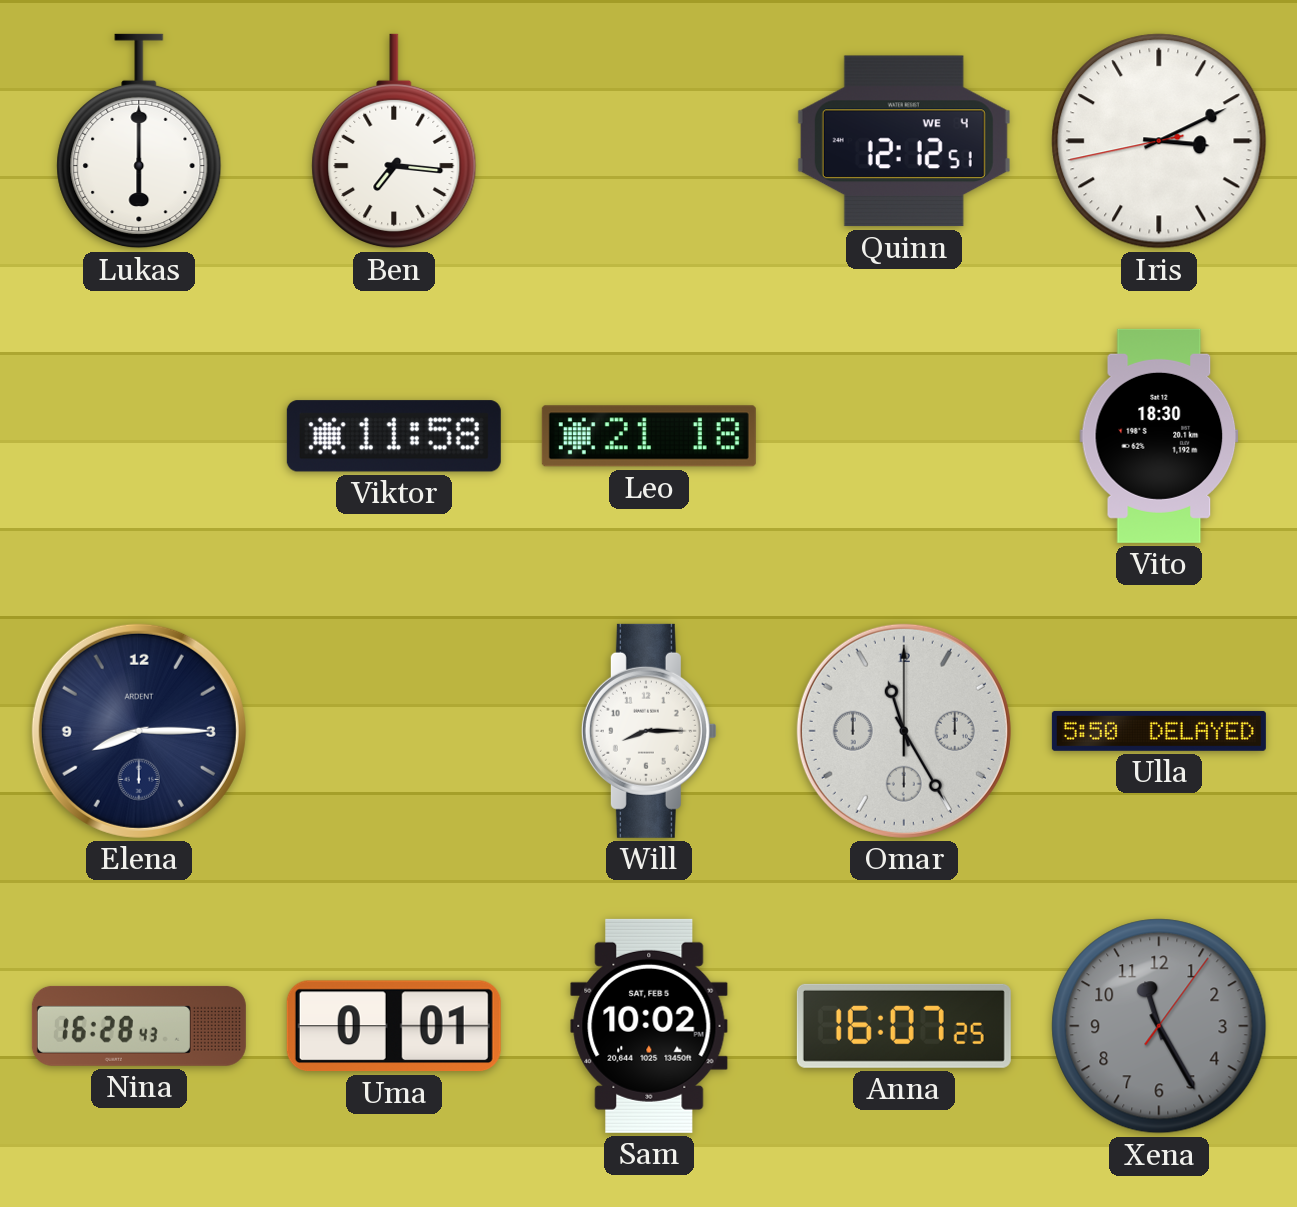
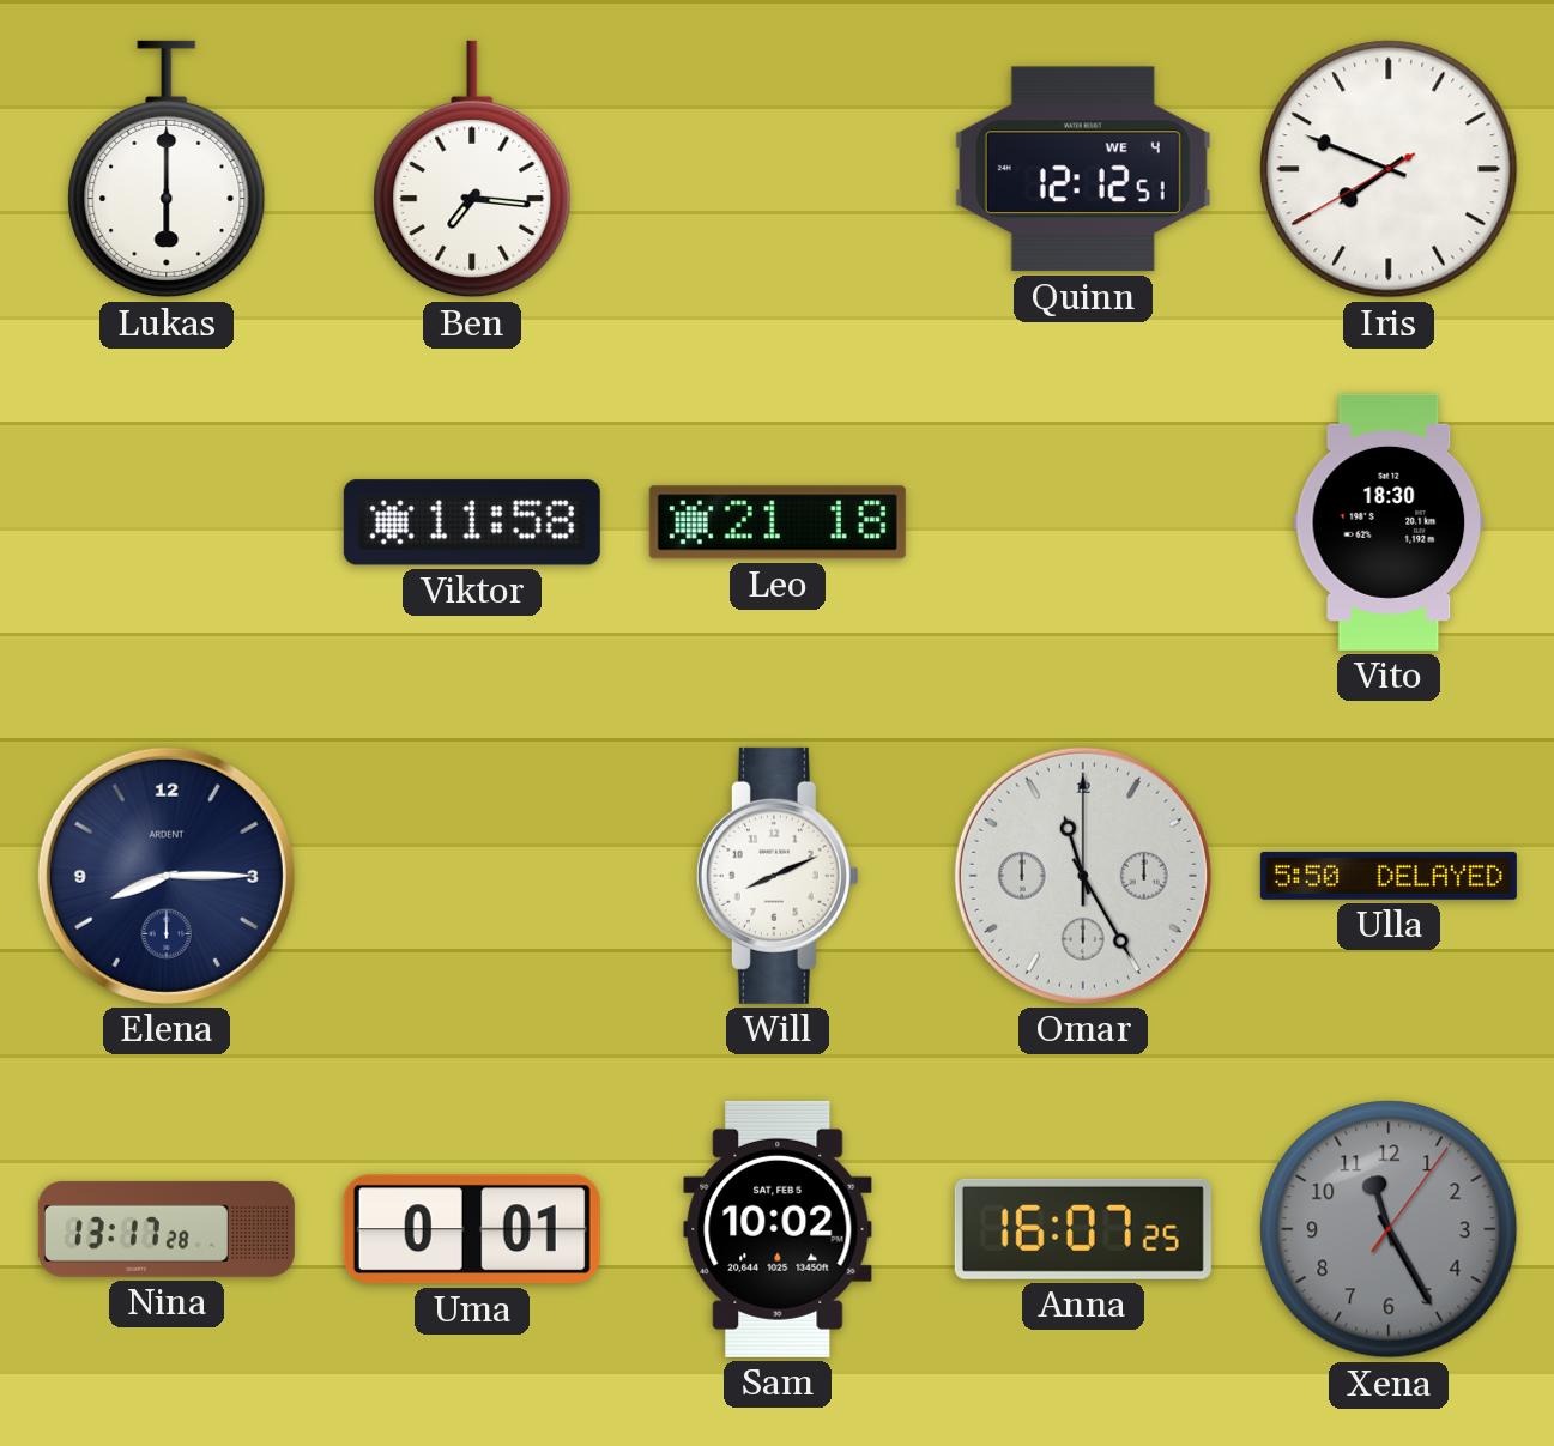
Iris: 3:10 -> 7:48
Will: 8:15 -> 8:11
Nina: 16:28 -> 13:17
